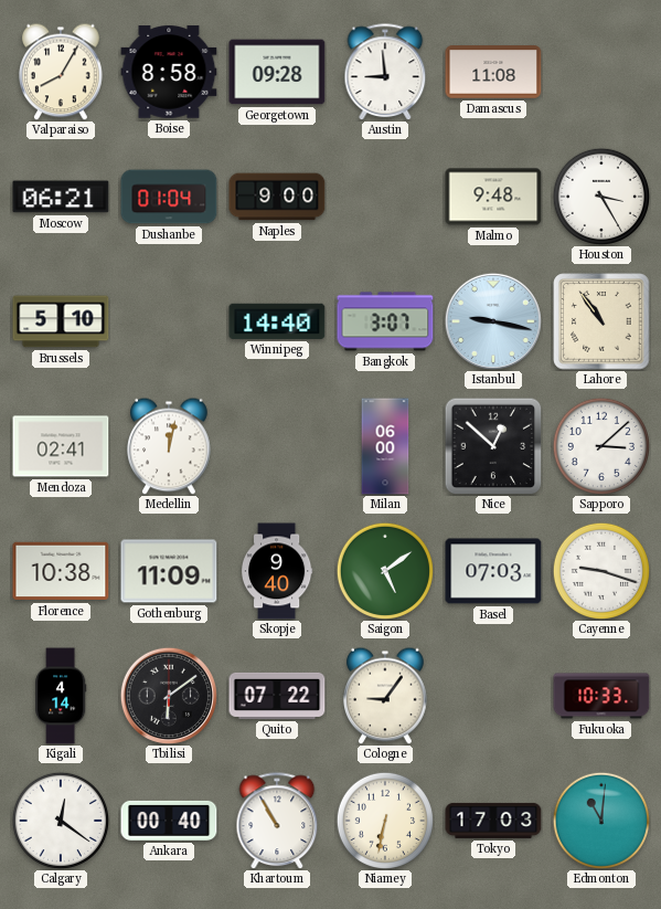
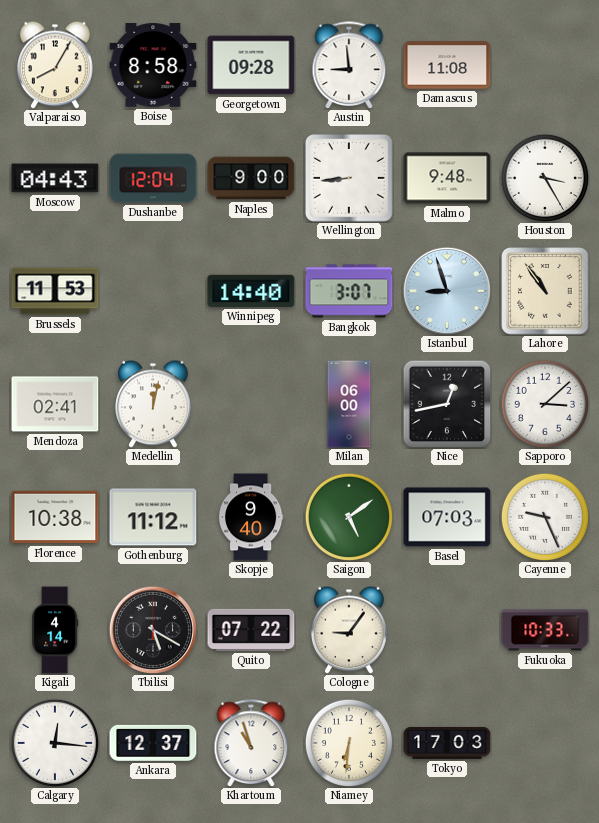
Moscow: 06:21 -> 04:43
Dushanbe: 01:04 -> 12:04
Wellington: none -> 8:44
Brussels: 5:10 -> 11:53
Istanbul: 9:17 -> 8:57
Nice: 12:52 -> 12:43
Gothenburg: 11:09 -> 11:12
Cayenne: 9:18 -> 9:26
Tbilisi: 6:09 -> 5:20
Calgary: 12:21 -> 12:16
Ankara: 00:40 -> 12:37
Khartoum: 10:55 -> 10:57
Niamey: 6:32 -> 6:31
Edmonton: 11:01 -> none
